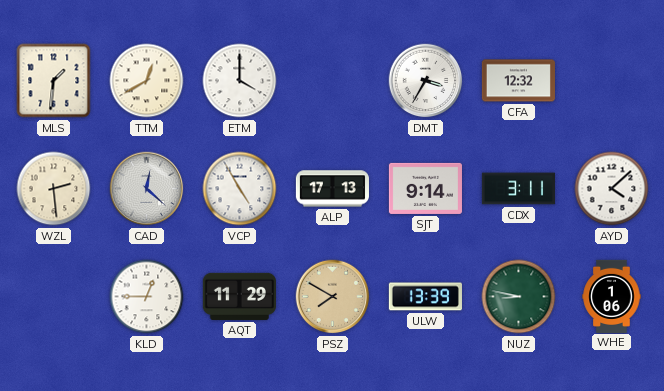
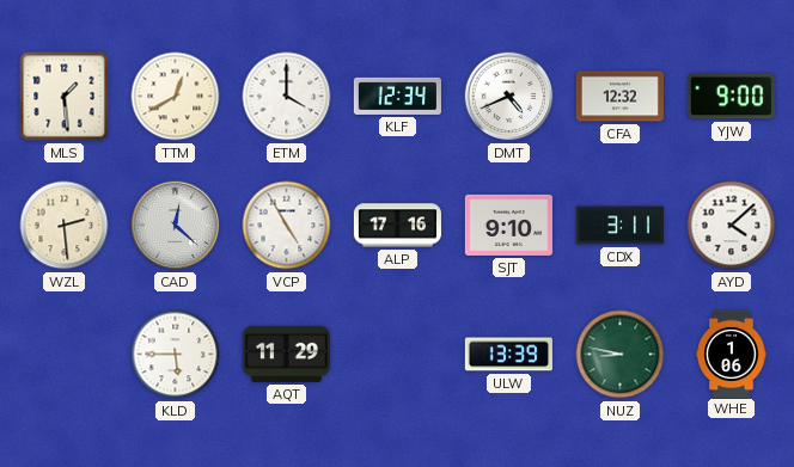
MLS: 1:31 -> 1:29
KLF: none -> 12:34
DMT: 3:35 -> 4:41
YJW: none -> 9:00
ALP: 17:13 -> 17:16
SJT: 9:14 -> 9:10
KLD: 12:45 -> 5:45
PSZ: 7:50 -> none
